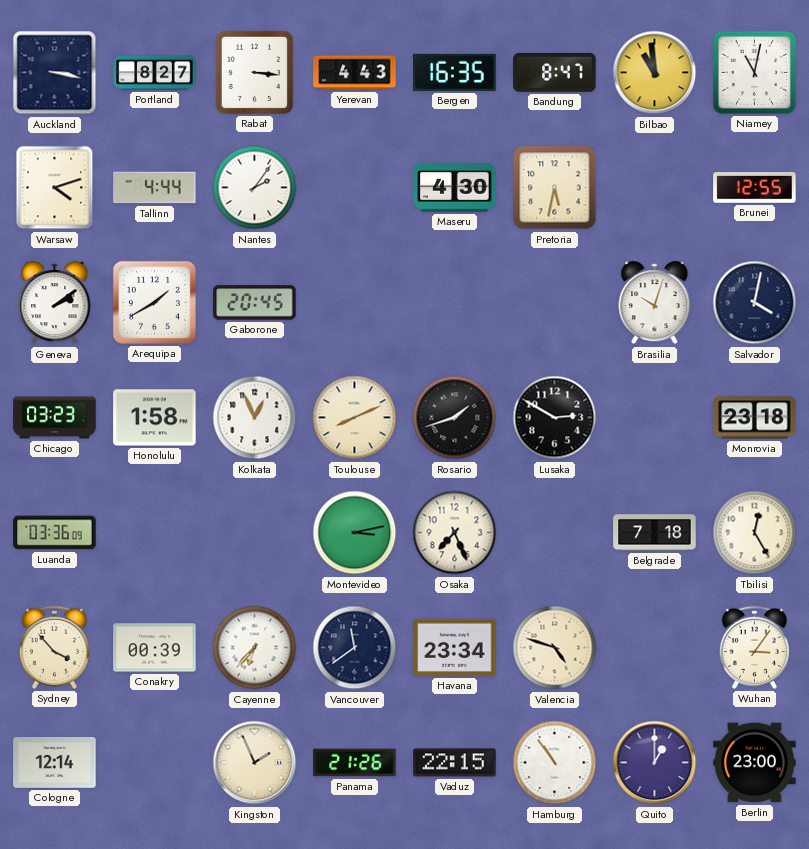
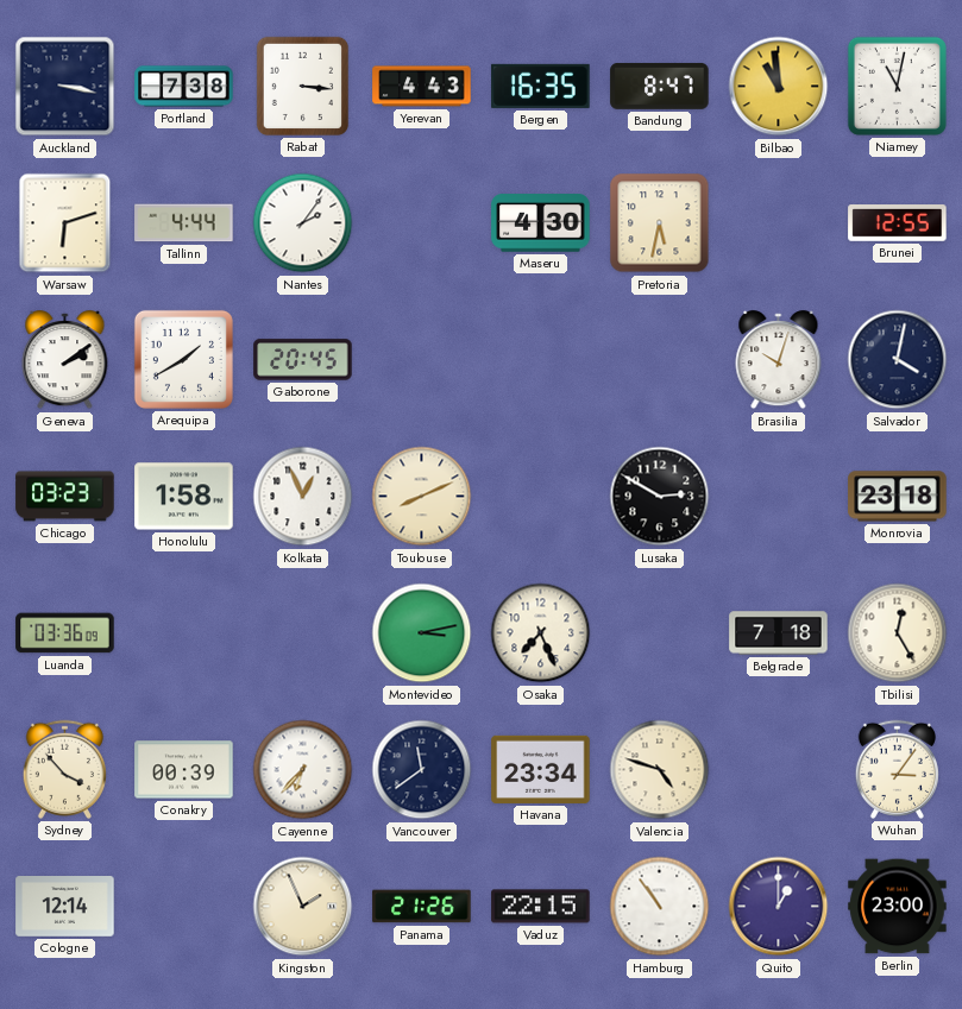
Portland: 8:27 -> 7:38
Warsaw: 4:12 -> 6:12
Rosario: 1:42 -> none
